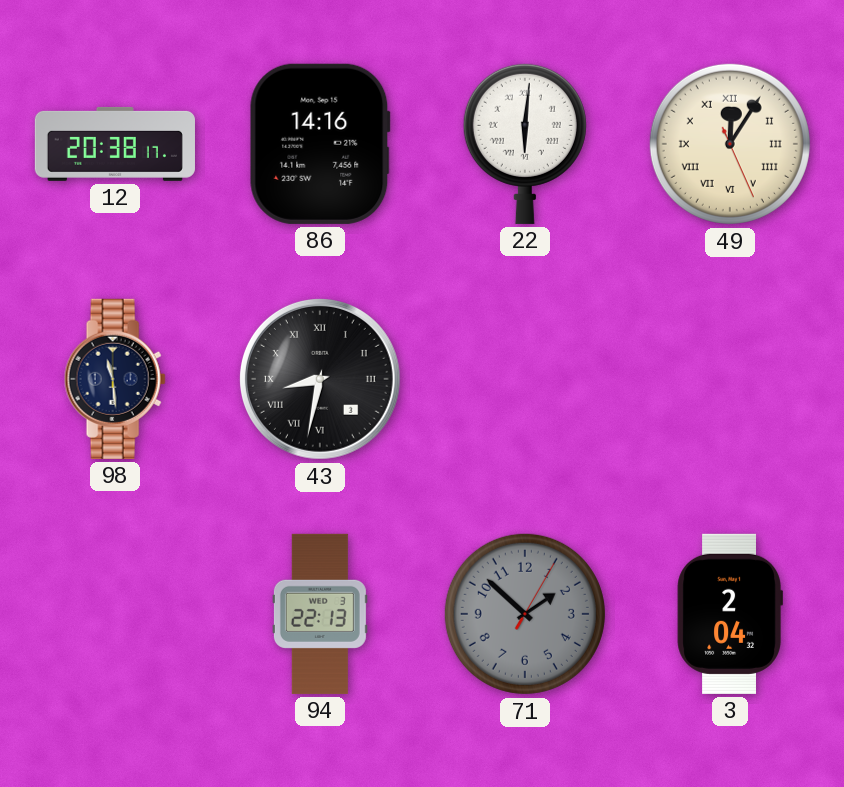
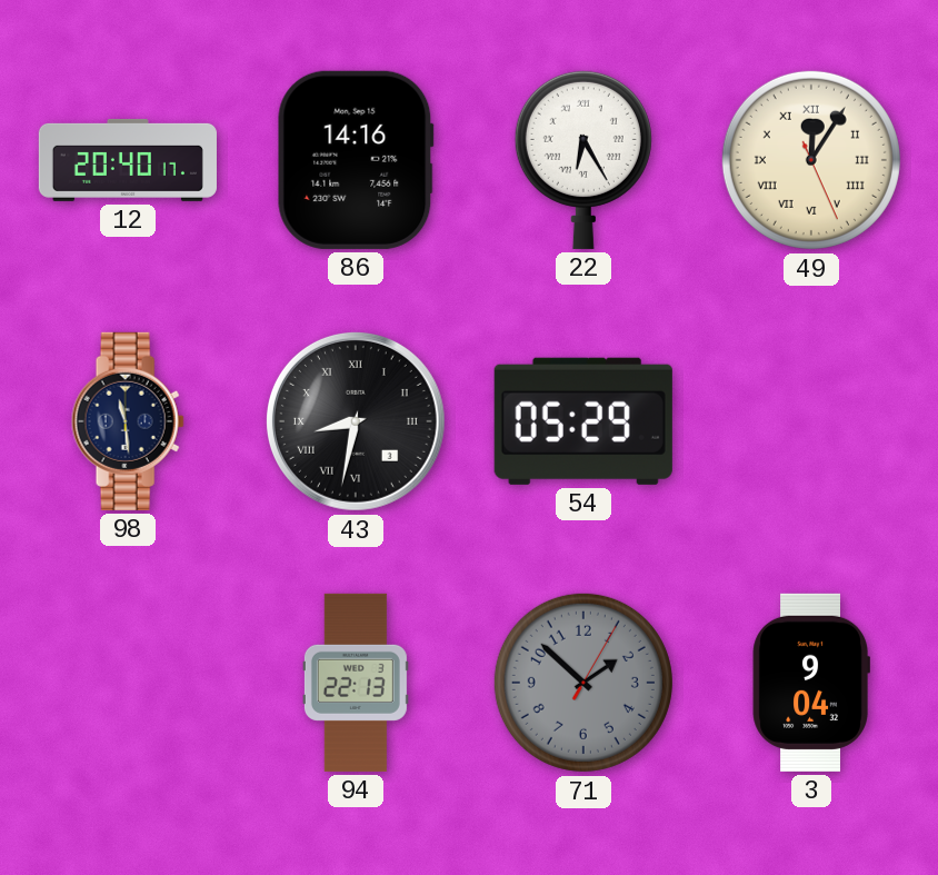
12: 20:38 -> 20:40
22: 6:01 -> 6:25
54: none -> 05:29
3: 2:04 -> 9:04
